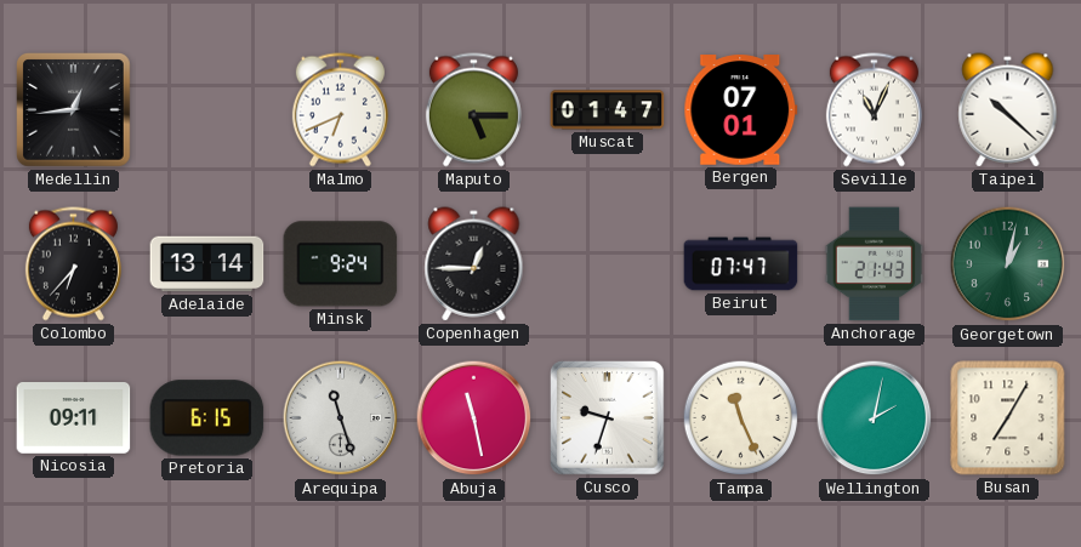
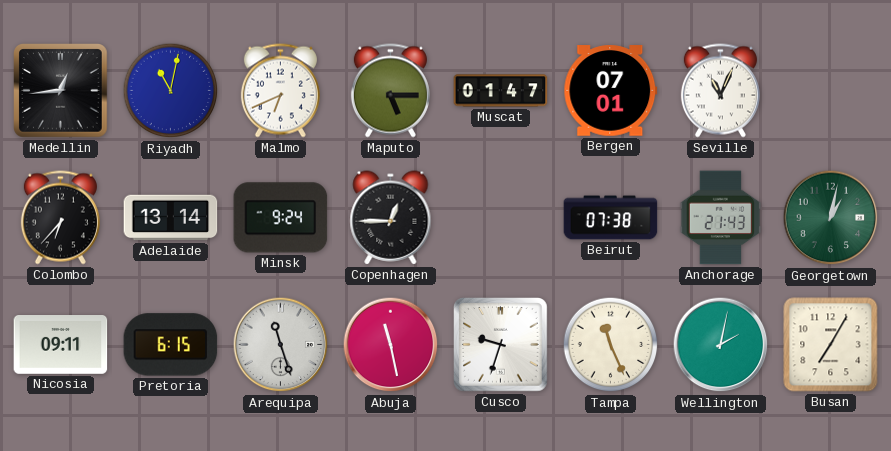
Riyadh: none -> 11:02
Taipei: 10:22 -> none
Beirut: 07:47 -> 07:38
